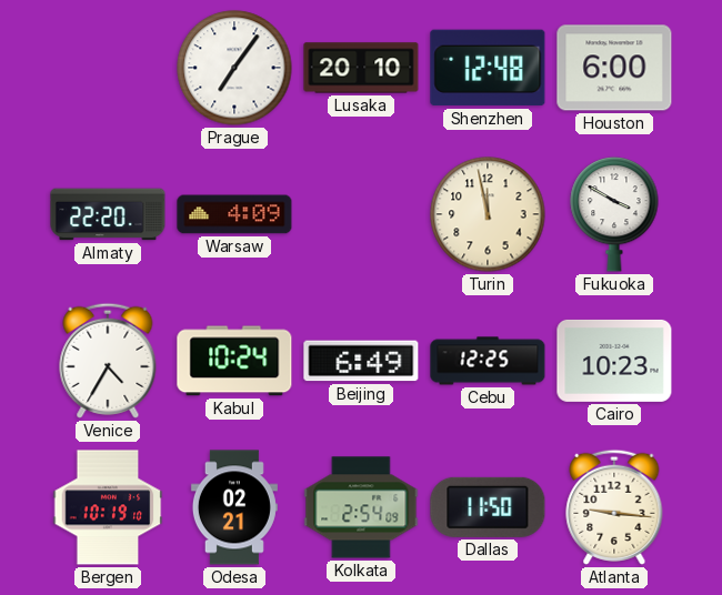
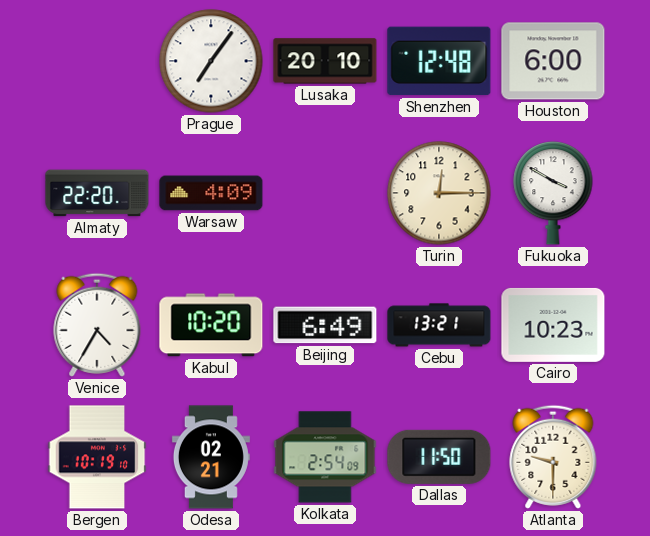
Turin: 11:58 -> 12:15
Kabul: 10:24 -> 10:20
Cebu: 12:25 -> 13:21
Atlanta: 9:16 -> 9:30
